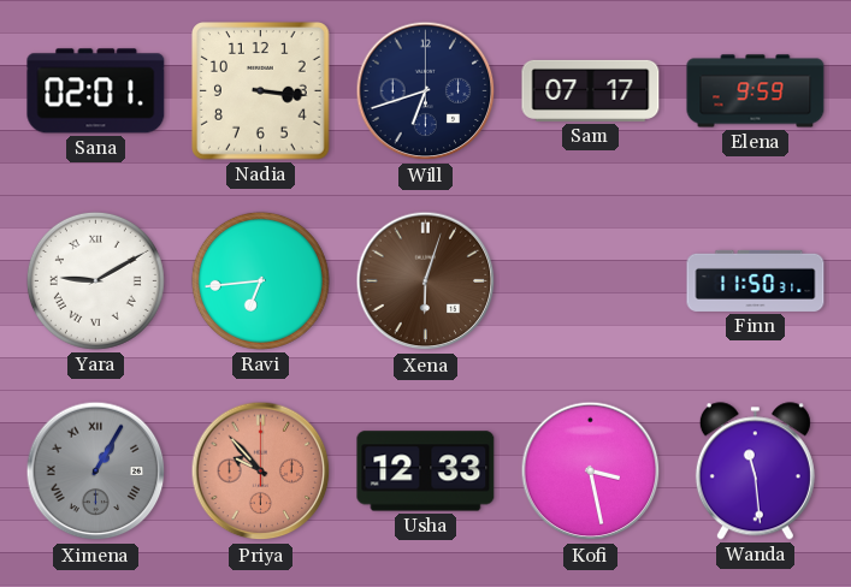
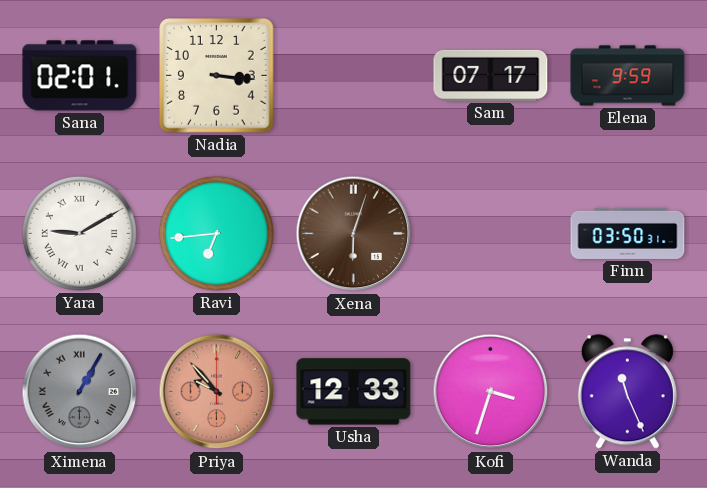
Will: 6:42 -> none
Finn: 11:50 -> 03:50
Kofi: 3:28 -> 3:33
Wanda: 11:29 -> 11:26
